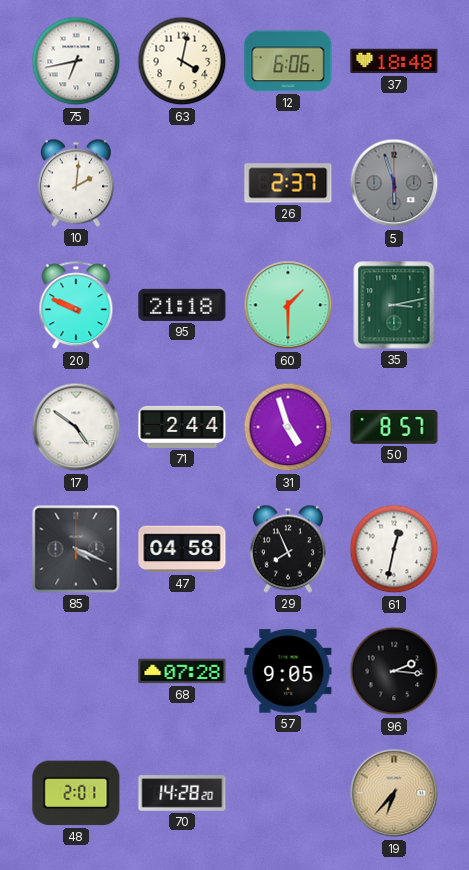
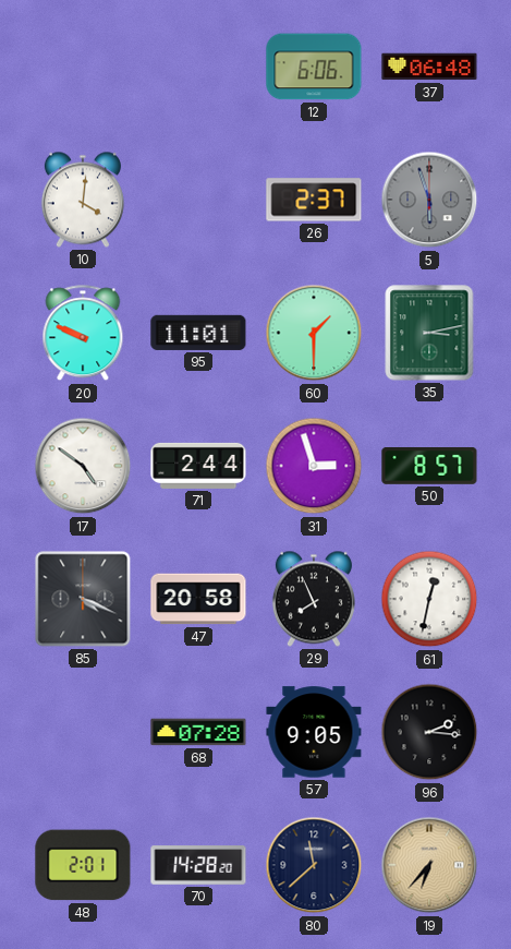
75: 6:43 -> none
63: 4:02 -> none
37: 18:48 -> 06:48
10: 2:01 -> 4:01
95: 21:18 -> 11:01
31: 4:57 -> 2:57
47: 04:58 -> 20:58
80: none -> 11:38
